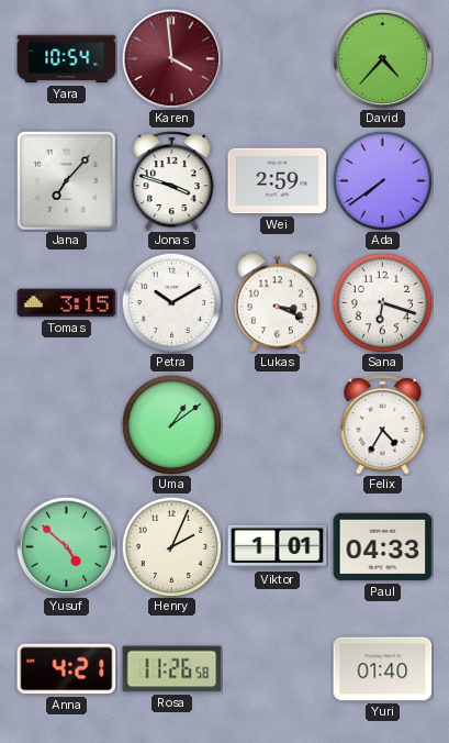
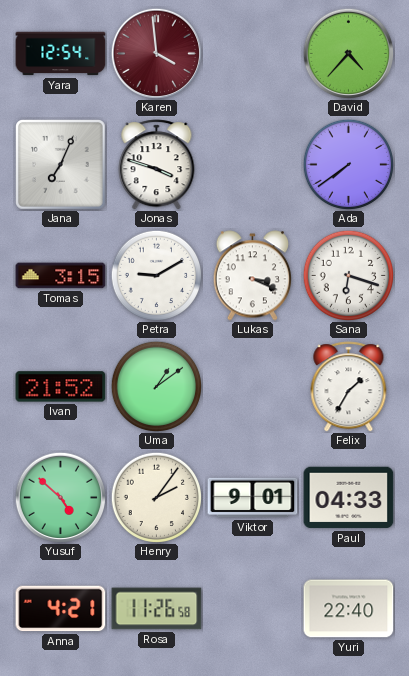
Yara: 10:54 -> 12:54
Jana: 7:07 -> 7:04
Wei: 2:59 -> none
Petra: 10:10 -> 9:10
Ivan: none -> 21:52
Felix: 4:35 -> 1:35
Henry: 2:04 -> 2:06
Viktor: 1:01 -> 9:01
Yuri: 01:40 -> 22:40
